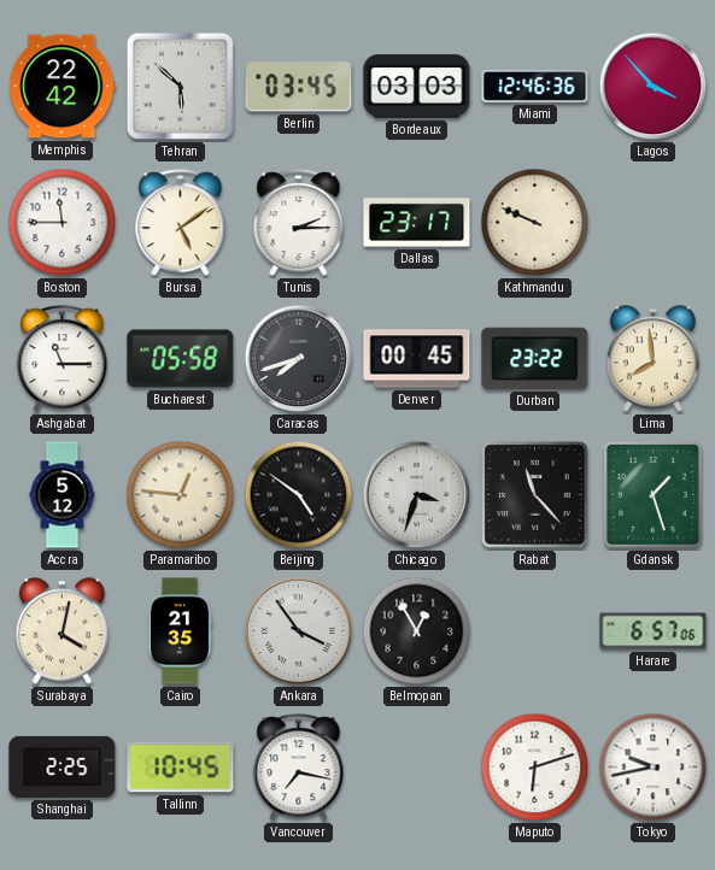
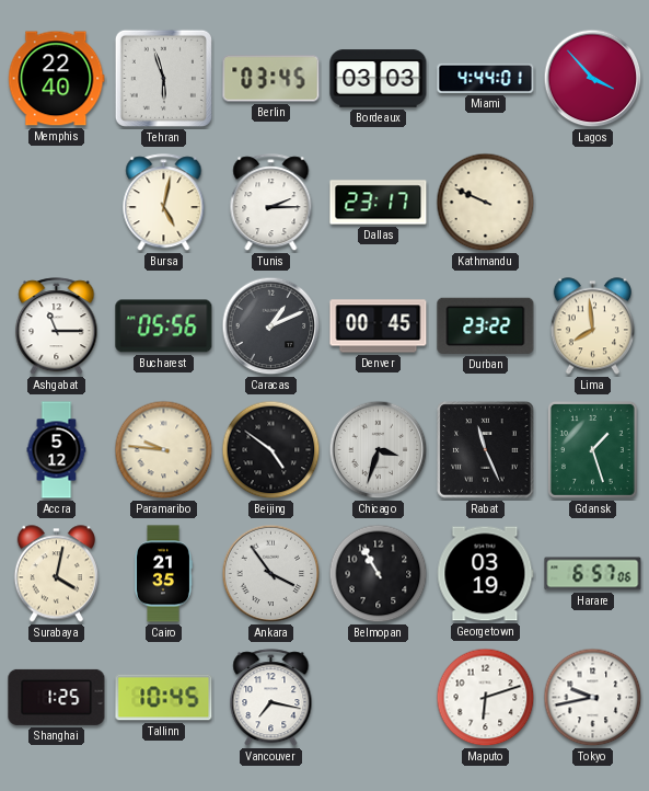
Memphis: 22:42 -> 22:40
Tehran: 5:52 -> 5:57
Miami: 12:46 -> 4:44
Boston: 11:45 -> none
Bursa: 5:09 -> 5:02
Bucharest: 05:58 -> 05:56
Caracas: 7:42 -> 1:11
Paramaribo: 12:46 -> 9:46
Rabat: 11:23 -> 11:26
Belmopan: 12:55 -> 10:55
Georgetown: none -> 03:19
Shanghai: 2:25 -> 1:25
